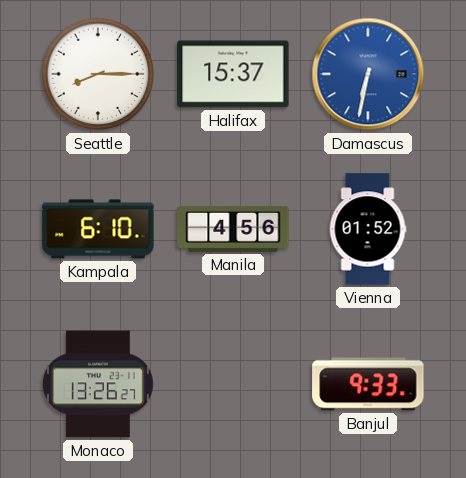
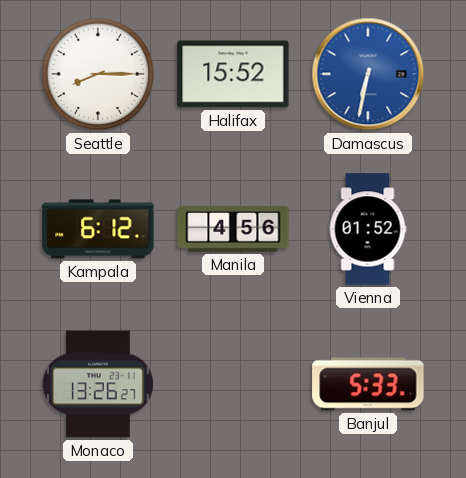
Halifax: 15:37 -> 15:52
Kampala: 6:10 -> 6:12
Banjul: 9:33 -> 5:33
